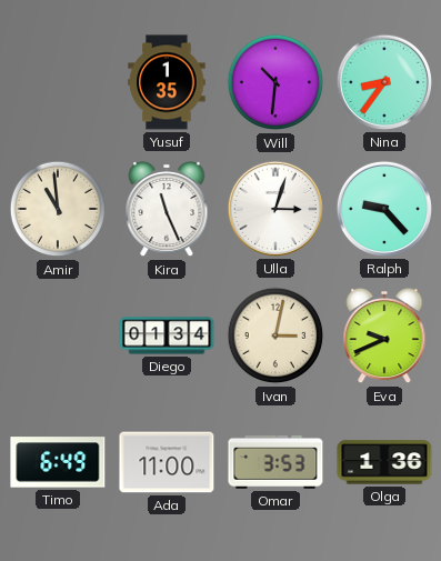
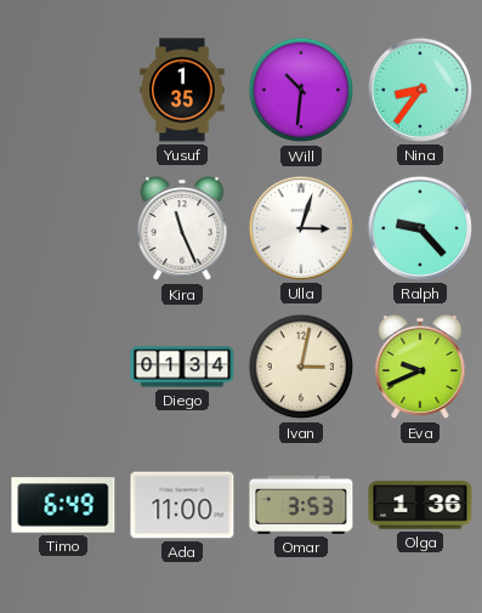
Amir: 10:59 -> none
